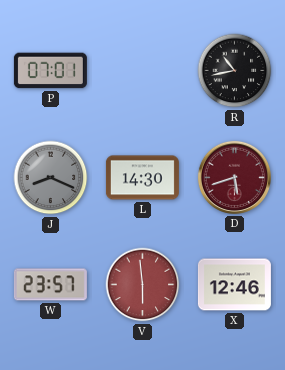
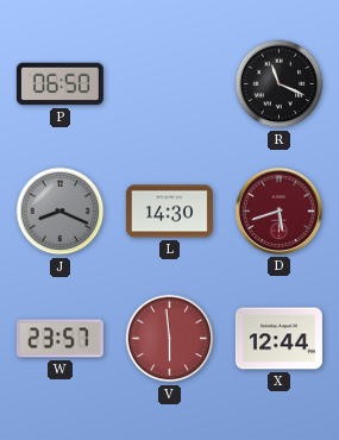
P: 07:01 -> 06:50
R: 10:43 -> 11:19
X: 12:46 -> 12:44
